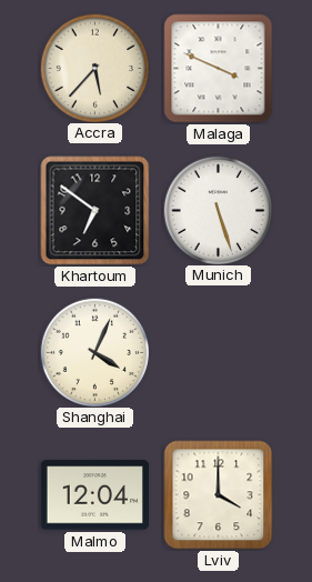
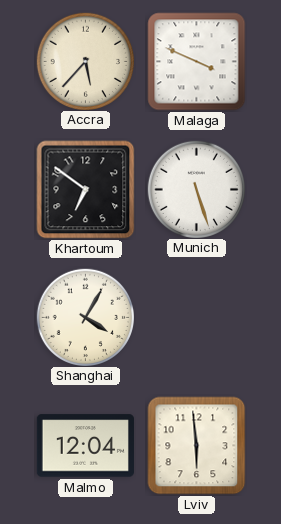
Shanghai: 4:04 -> 4:05
Lviv: 4:00 -> 5:59
